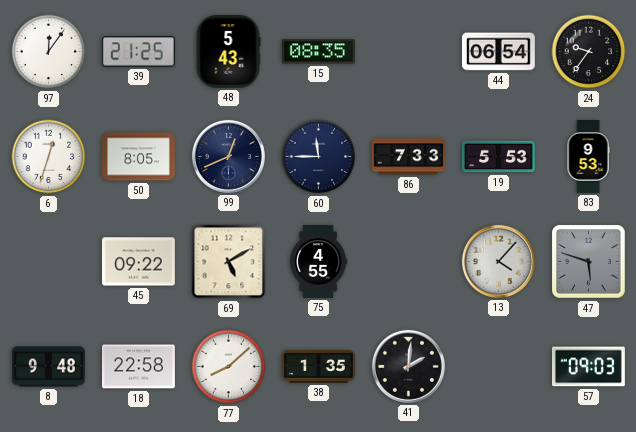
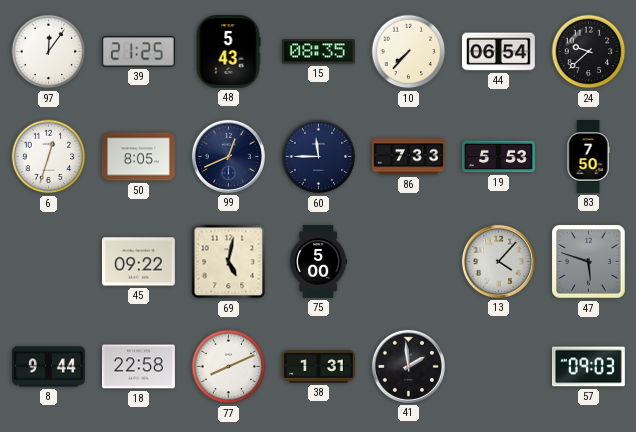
10: none -> 7:37
24: 9:36 -> 9:38
83: 9:53 -> 7:50
69: 5:10 -> 5:02
75: 4:55 -> 5:00
8: 9:48 -> 9:44
77: 8:08 -> 8:11
38: 1:35 -> 1:31
41: 2:01 -> 1:59
